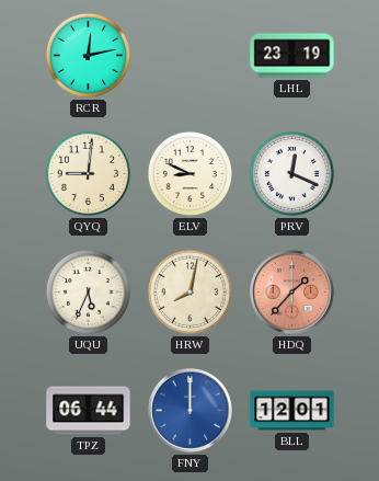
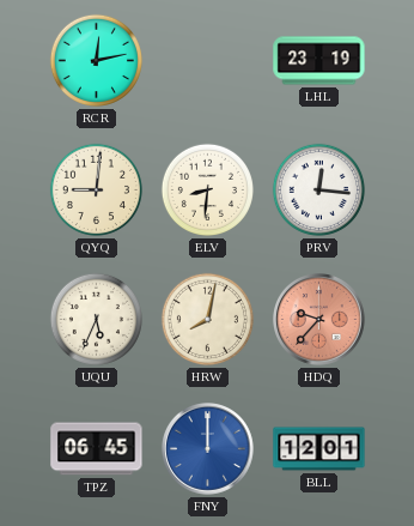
ELV: 8:49 -> 8:31
PRV: 12:19 -> 12:16
HDQ: 1:37 -> 9:37
TPZ: 06:44 -> 06:45
